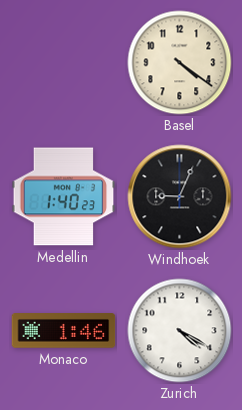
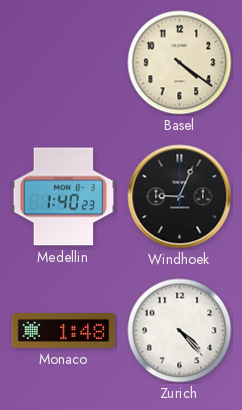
Monaco: 1:46 -> 1:48
Zurich: 4:20 -> 4:23
